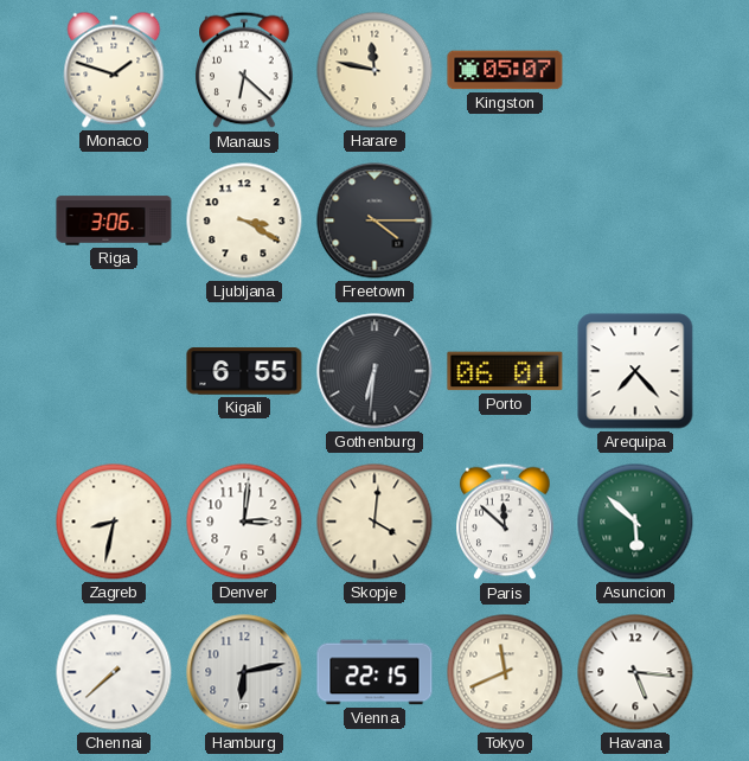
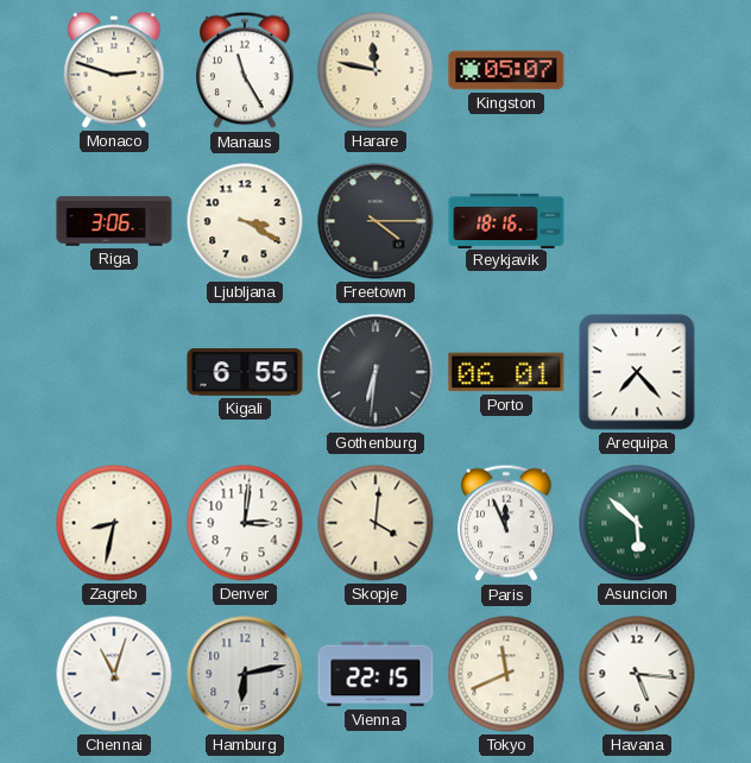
Monaco: 1:48 -> 2:48
Manaus: 6:22 -> 11:25
Reykjavik: none -> 18:16
Paris: 11:52 -> 11:56
Chennai: 7:38 -> 11:03
